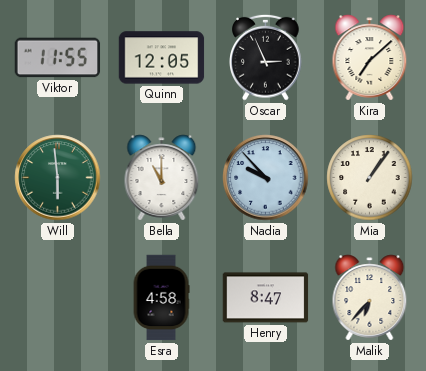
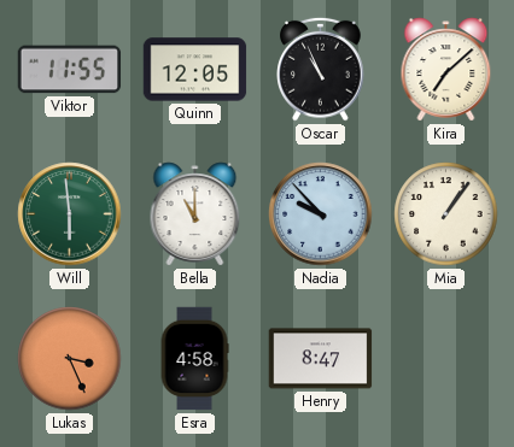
Oscar: 2:56 -> 10:56
Lukas: none -> 3:26
Malik: 6:37 -> none
